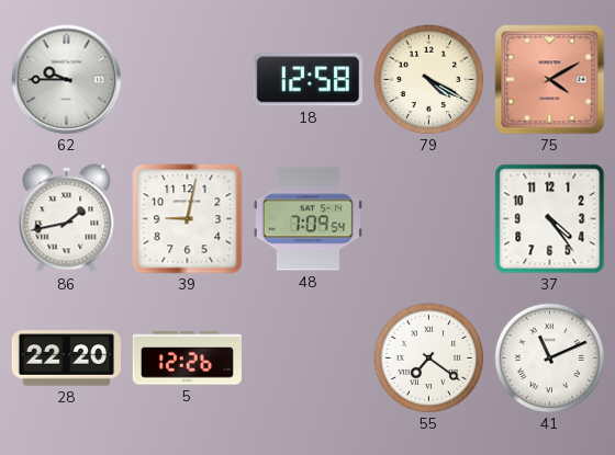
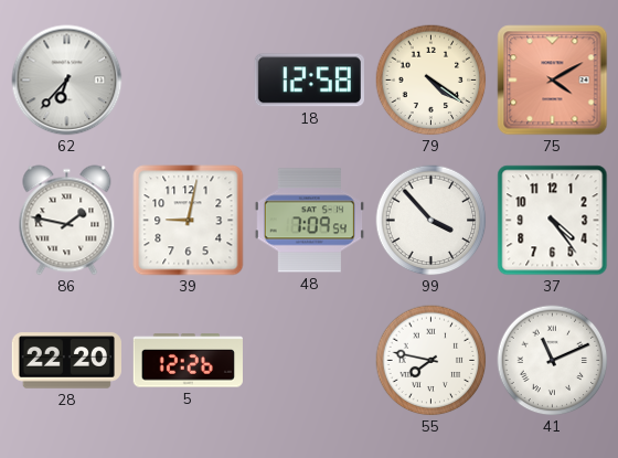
62: 9:45 -> 6:37
79: 4:20 -> 4:21
86: 1:43 -> 1:47
99: none -> 3:53
55: 7:21 -> 7:47
